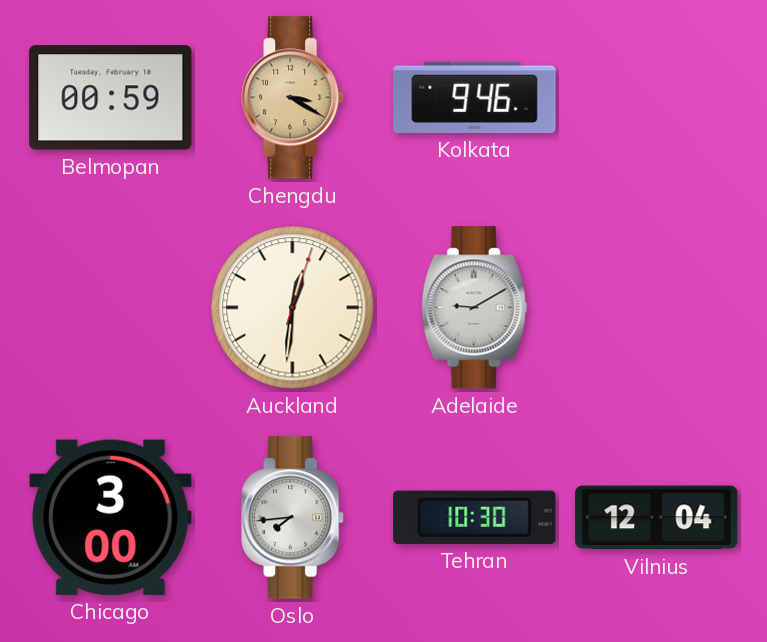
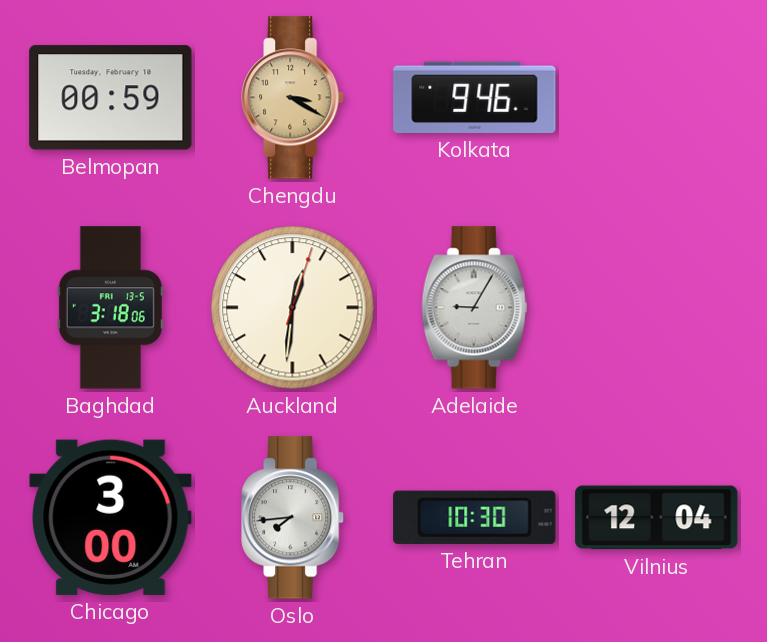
Baghdad: none -> 3:18
Adelaide: 9:10 -> 9:05
